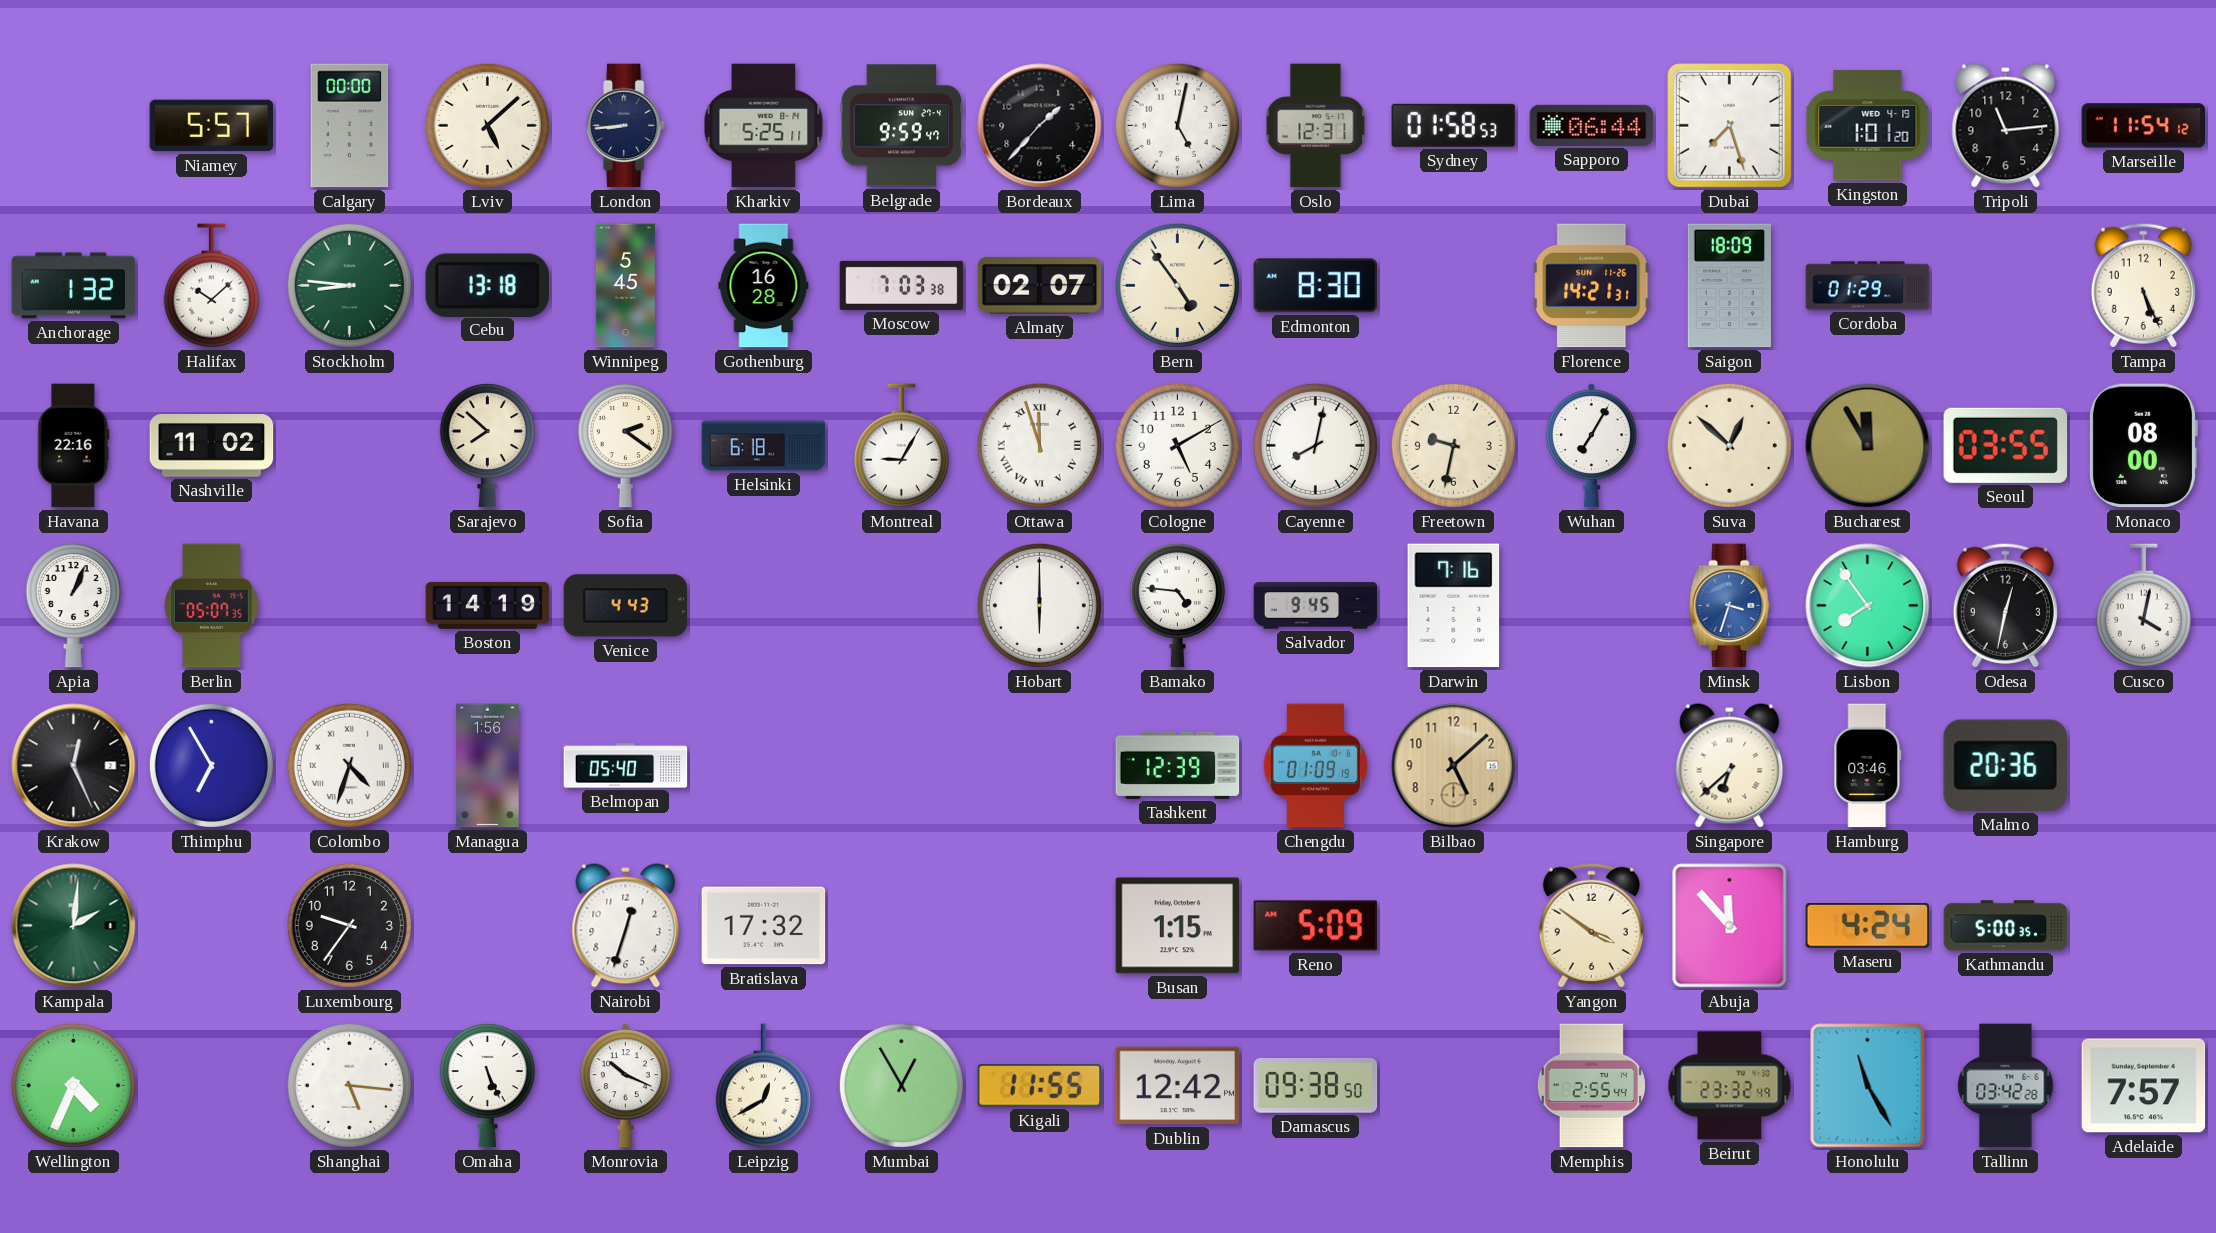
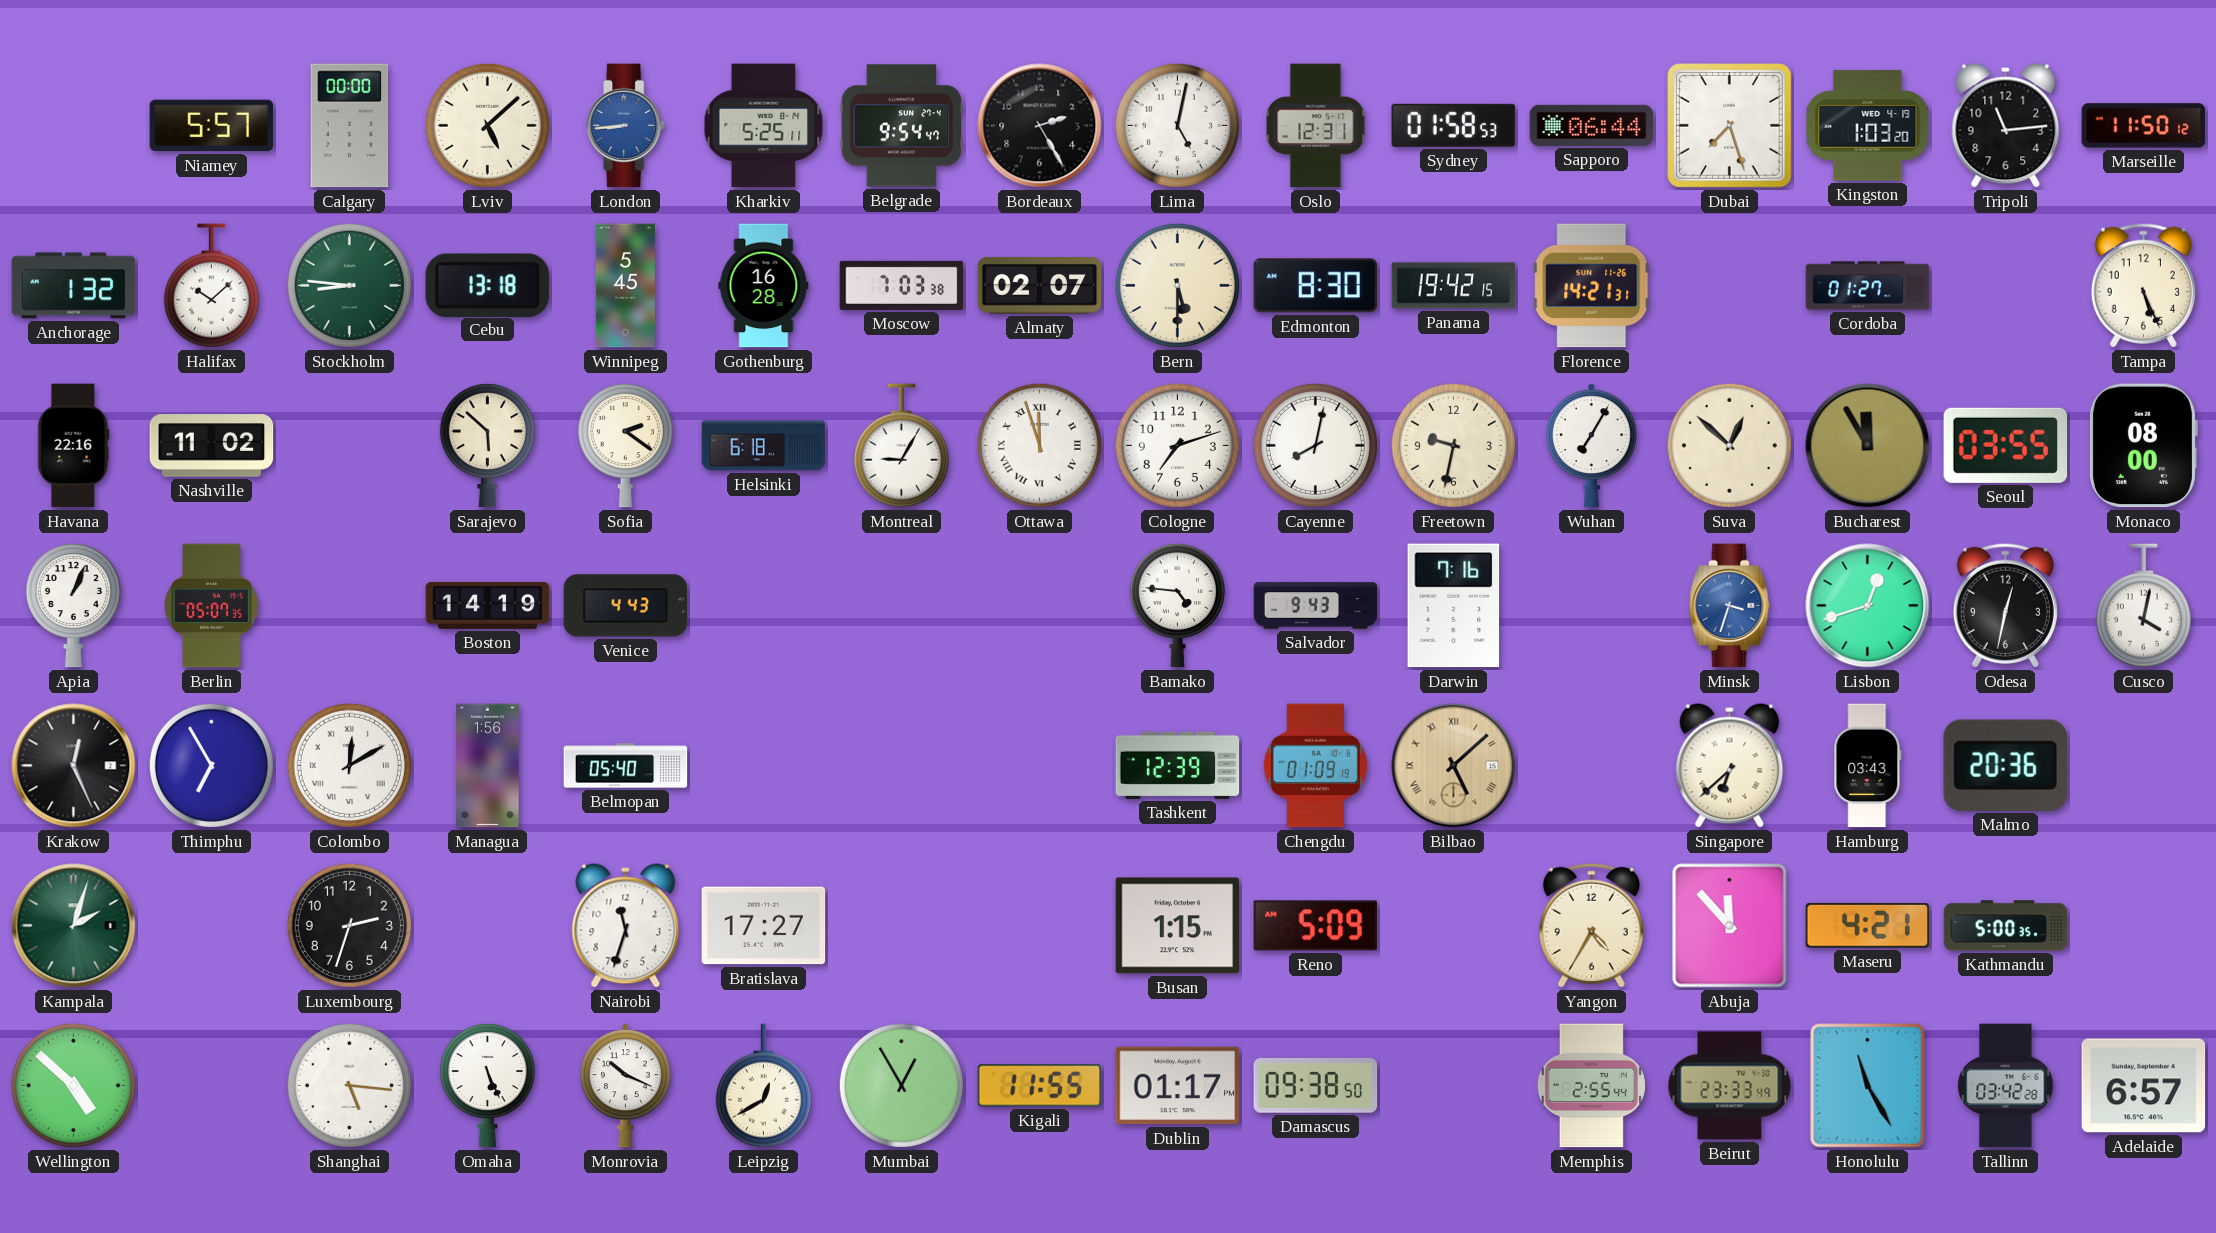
London dial: navy -> blue
Belgrade: 9:59 -> 9:54
Bordeaux: 1:37 -> 2:25
Kingston: 1:01 -> 1:03
Marseille: 11:54 -> 11:50
Bern: 4:54 -> 5:30
Panama: none -> 19:42
Saigon: 18:09 -> none
Cordoba: 01:29 -> 01:27
Sarajevo: 7:52 -> 5:52
Cologne: 5:10 -> 7:12
Hobart: 6:00 -> none
Salvador: 9:45 -> 9:43
Lisbon: 7:54 -> 12:42
Colombo: 4:33 -> 12:10
Bilbao numerals: Arabic -> Roman
Hamburg: 03:46 -> 03:43
Kampala: 2:01 -> 2:03
Luxembourg: 9:36 -> 2:33
Nairobi: 12:33 -> 11:33
Bratislava: 17:32 -> 17:27
Yangon: 3:51 -> 4:35
Maseru: 4:24 -> 4:21
Wellington: 4:34 -> 4:52
Dublin: 12:42 -> 01:17
Beirut: 23:32 -> 23:33
Adelaide: 7:57 -> 6:57
